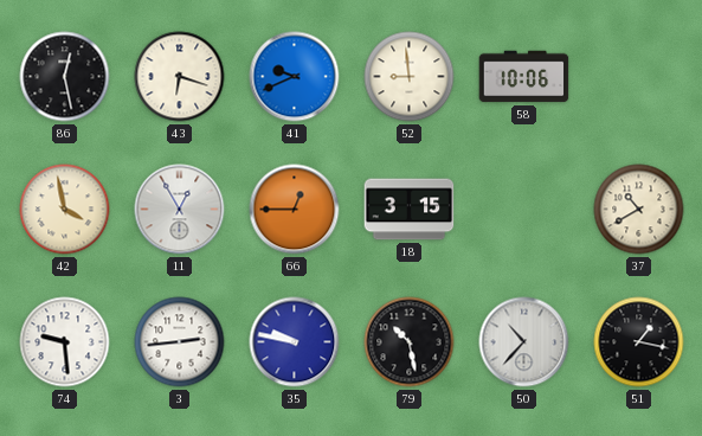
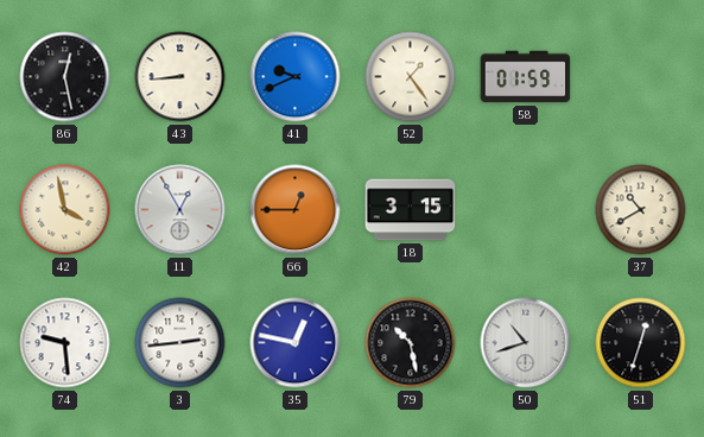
43: 6:18 -> 8:44
52: 8:59 -> 1:24
58: 10:06 -> 01:59
35: 9:47 -> 12:47
50: 10:37 -> 10:42
51: 1:17 -> 12:33
